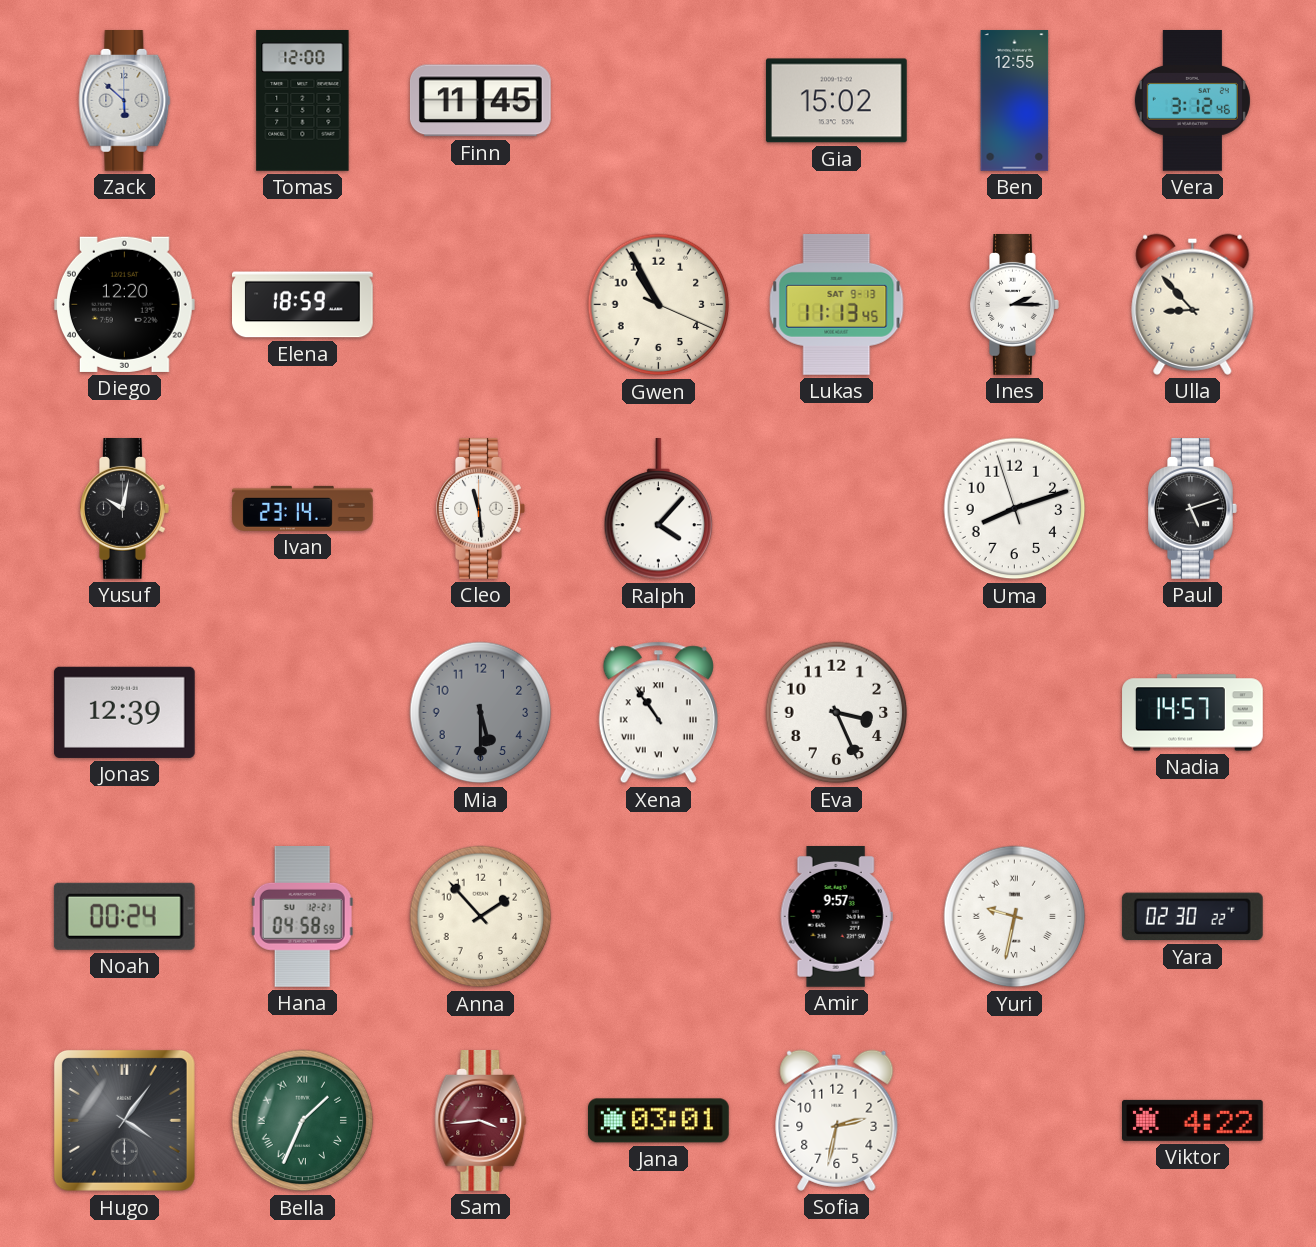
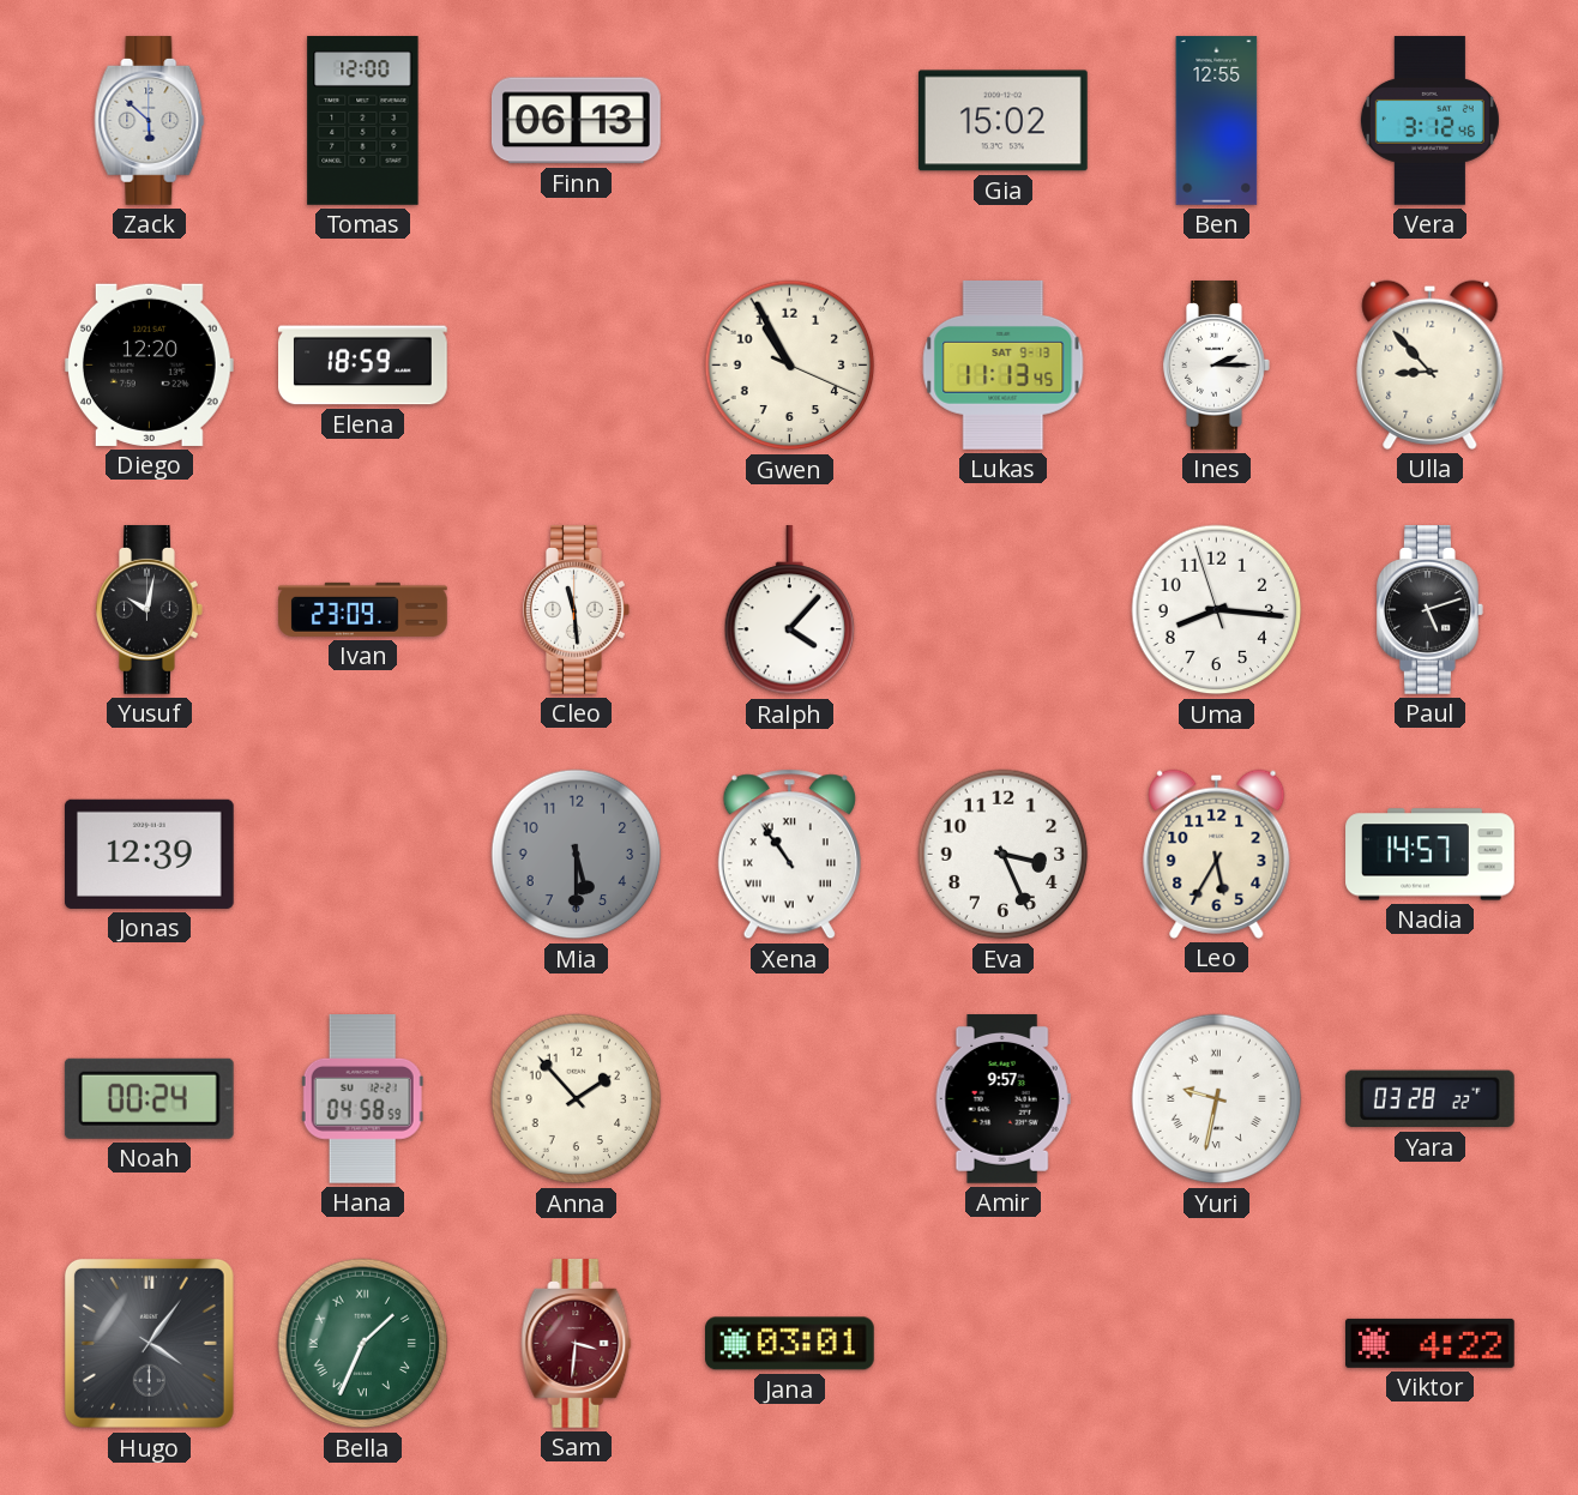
Finn: 11:45 -> 06:13
Ivan: 23:14 -> 23:09
Uma: 8:11 -> 8:15
Leo: none -> 5:35
Yara: 02:30 -> 03:28
Sam: 3:44 -> 3:31
Sofia: 2:32 -> none
